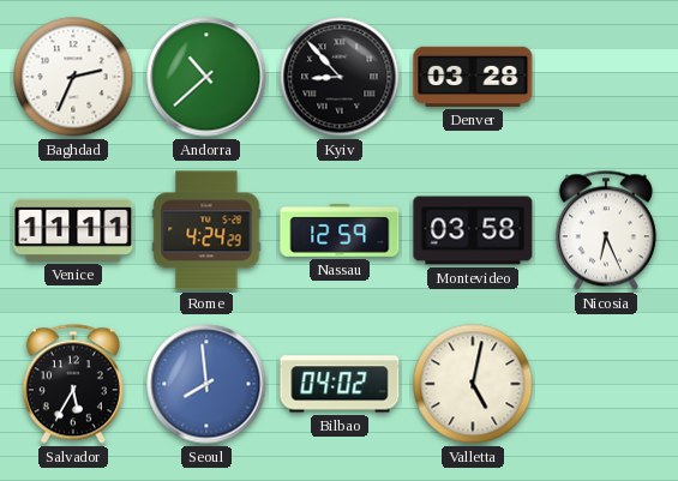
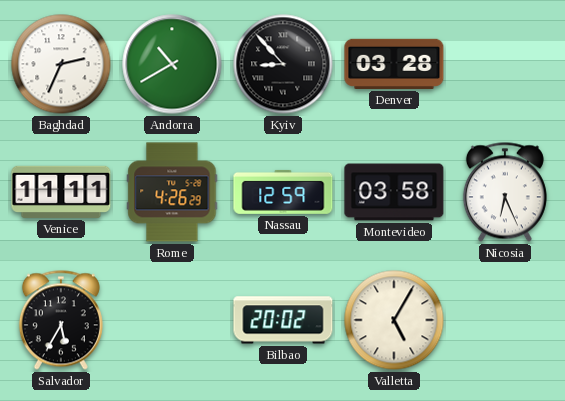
Andorra: 10:38 -> 10:40
Rome: 4:24 -> 4:26
Seoul: 7:59 -> none
Bilbao: 04:02 -> 20:02
Valletta: 5:02 -> 5:05
